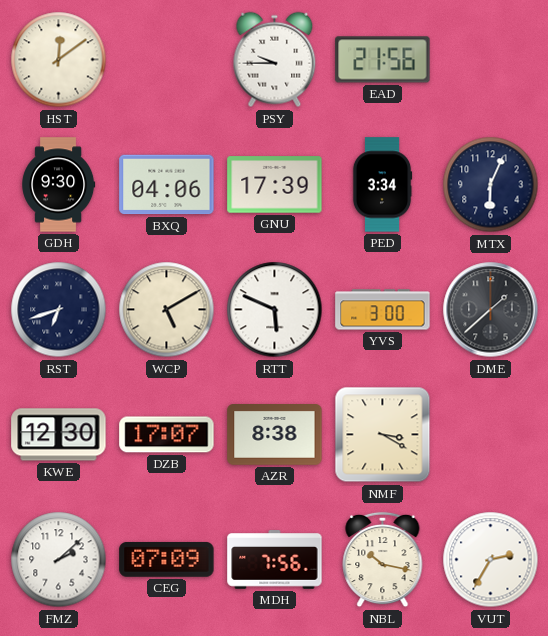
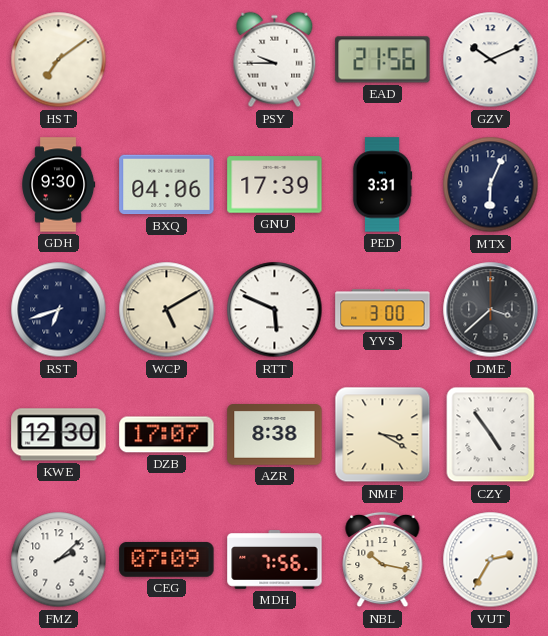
HST: 12:09 -> 7:09
GZV: none -> 10:11
PED: 3:34 -> 3:31
DME: 1:38 -> 3:38
CZY: none -> 4:54
